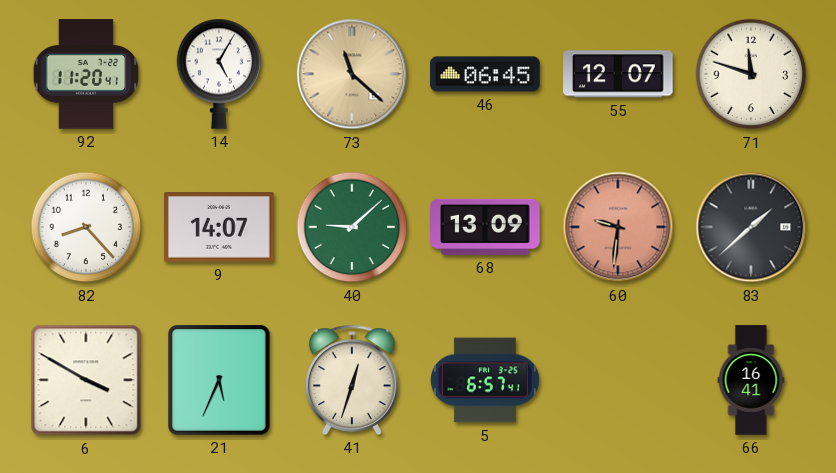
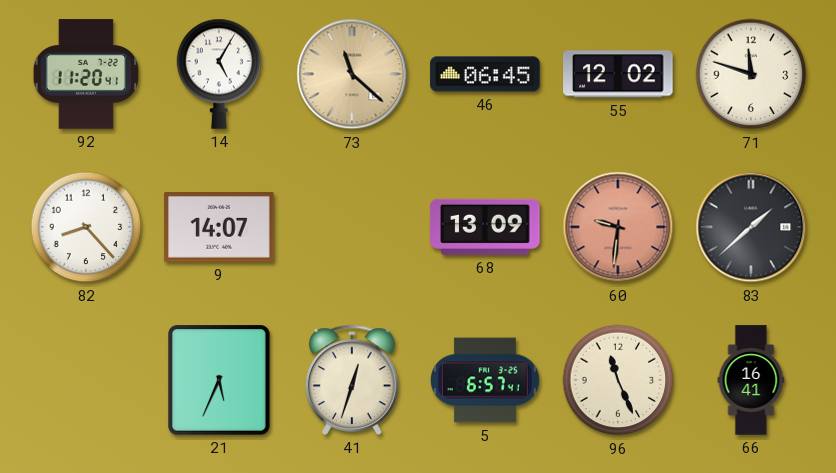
55: 12:07 -> 12:02
40: 9:08 -> none
6: 3:50 -> none
96: none -> 11:26
